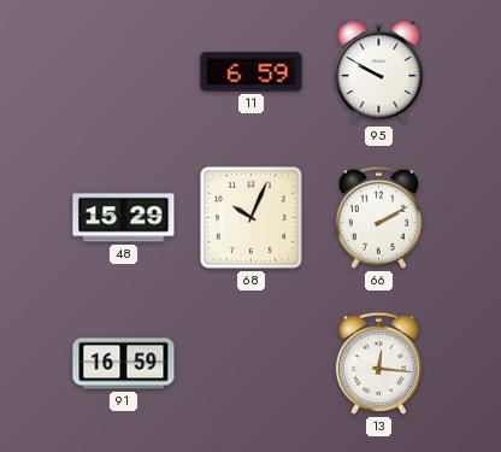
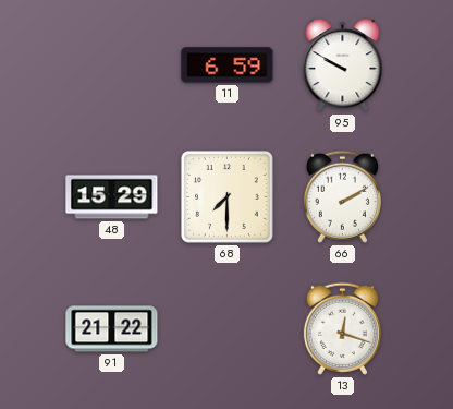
68: 10:04 -> 7:30
91: 16:59 -> 21:22
13: 12:16 -> 12:18
